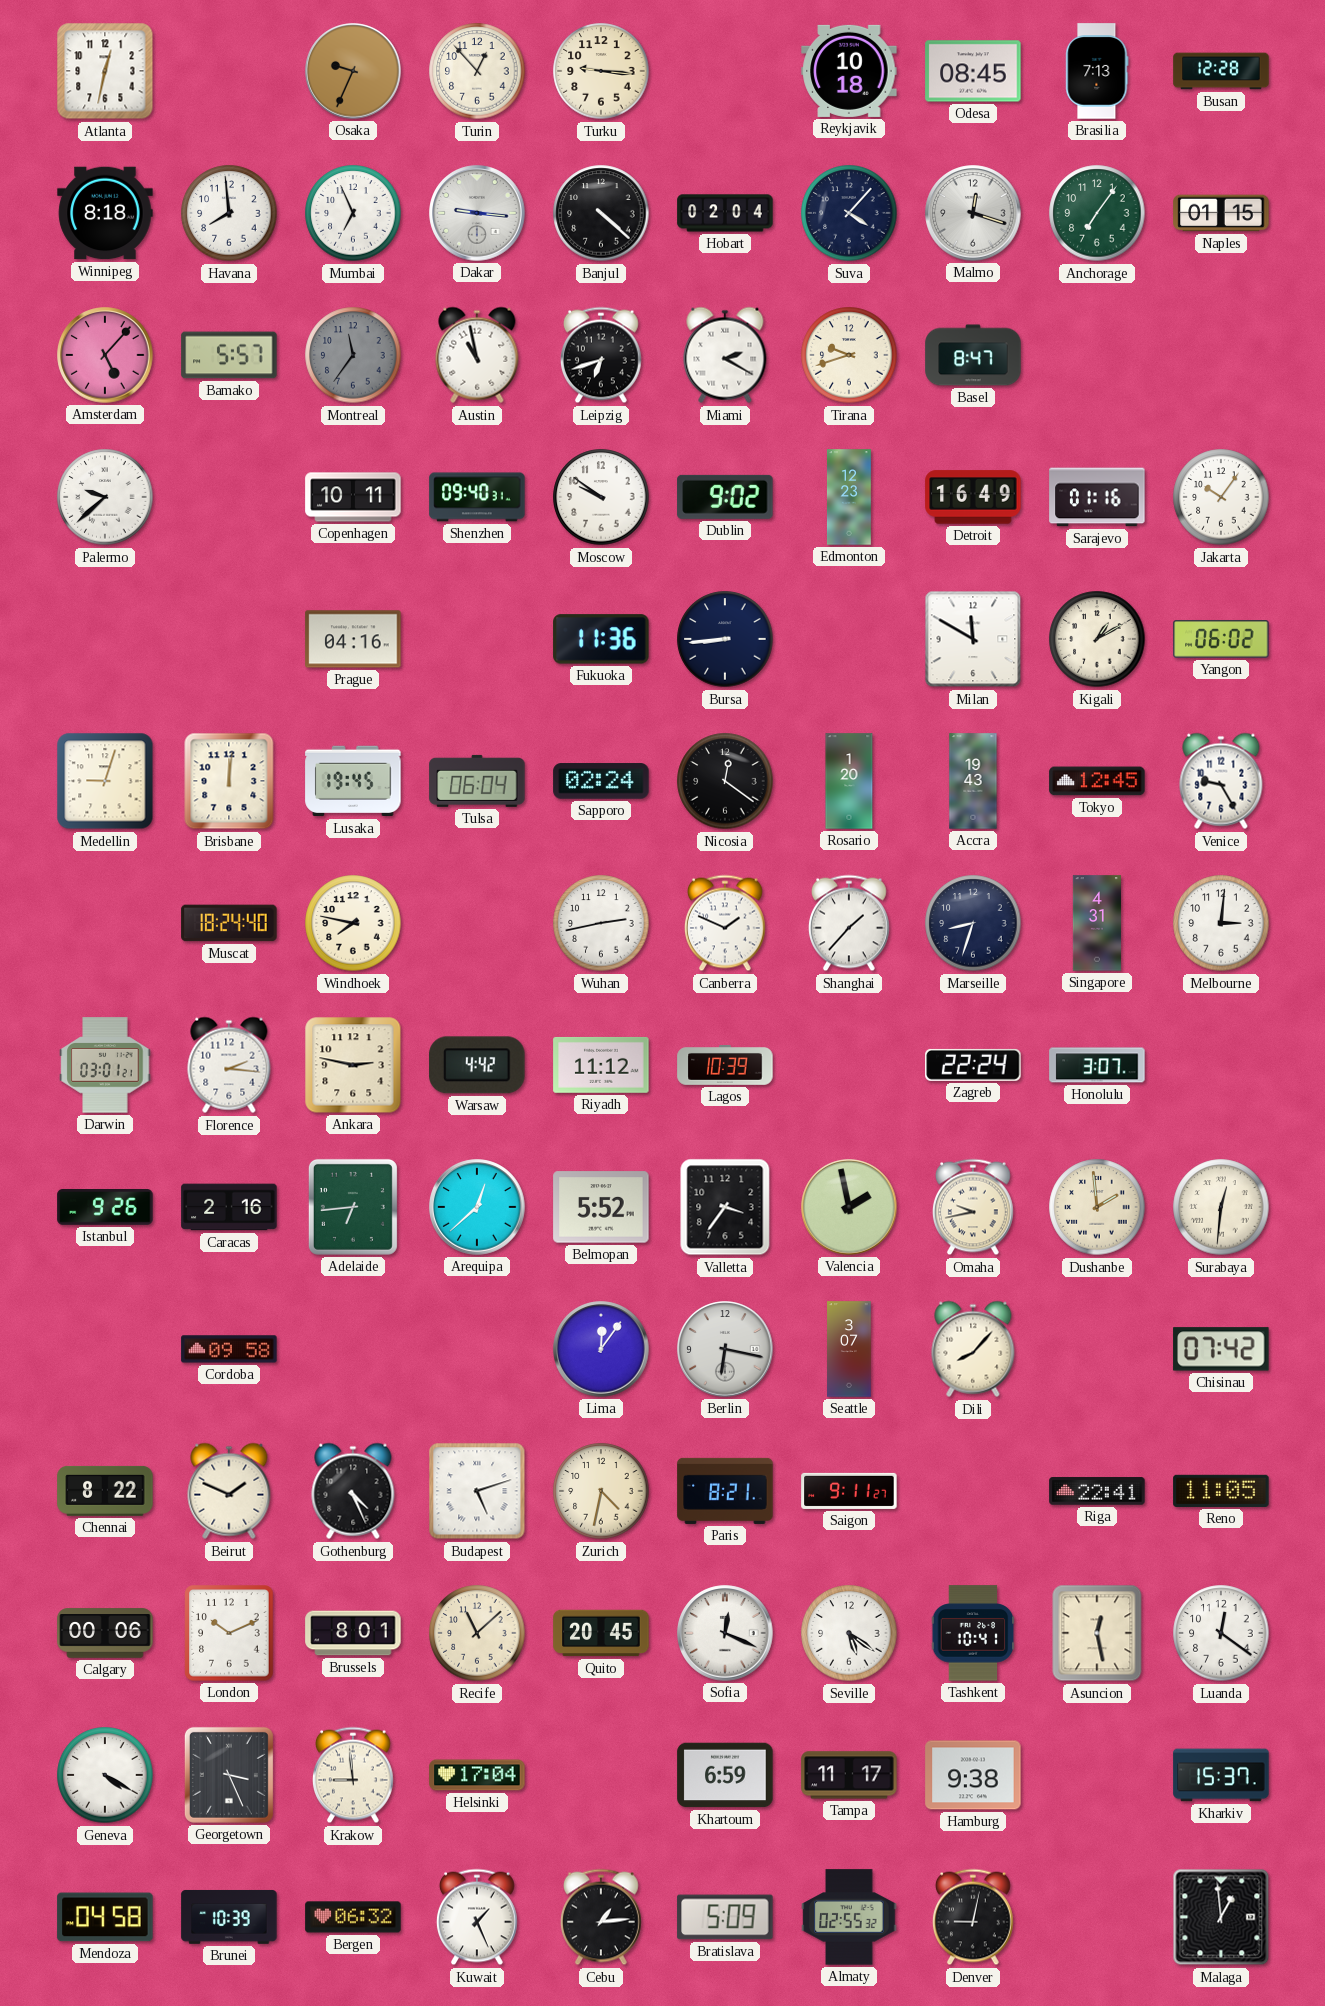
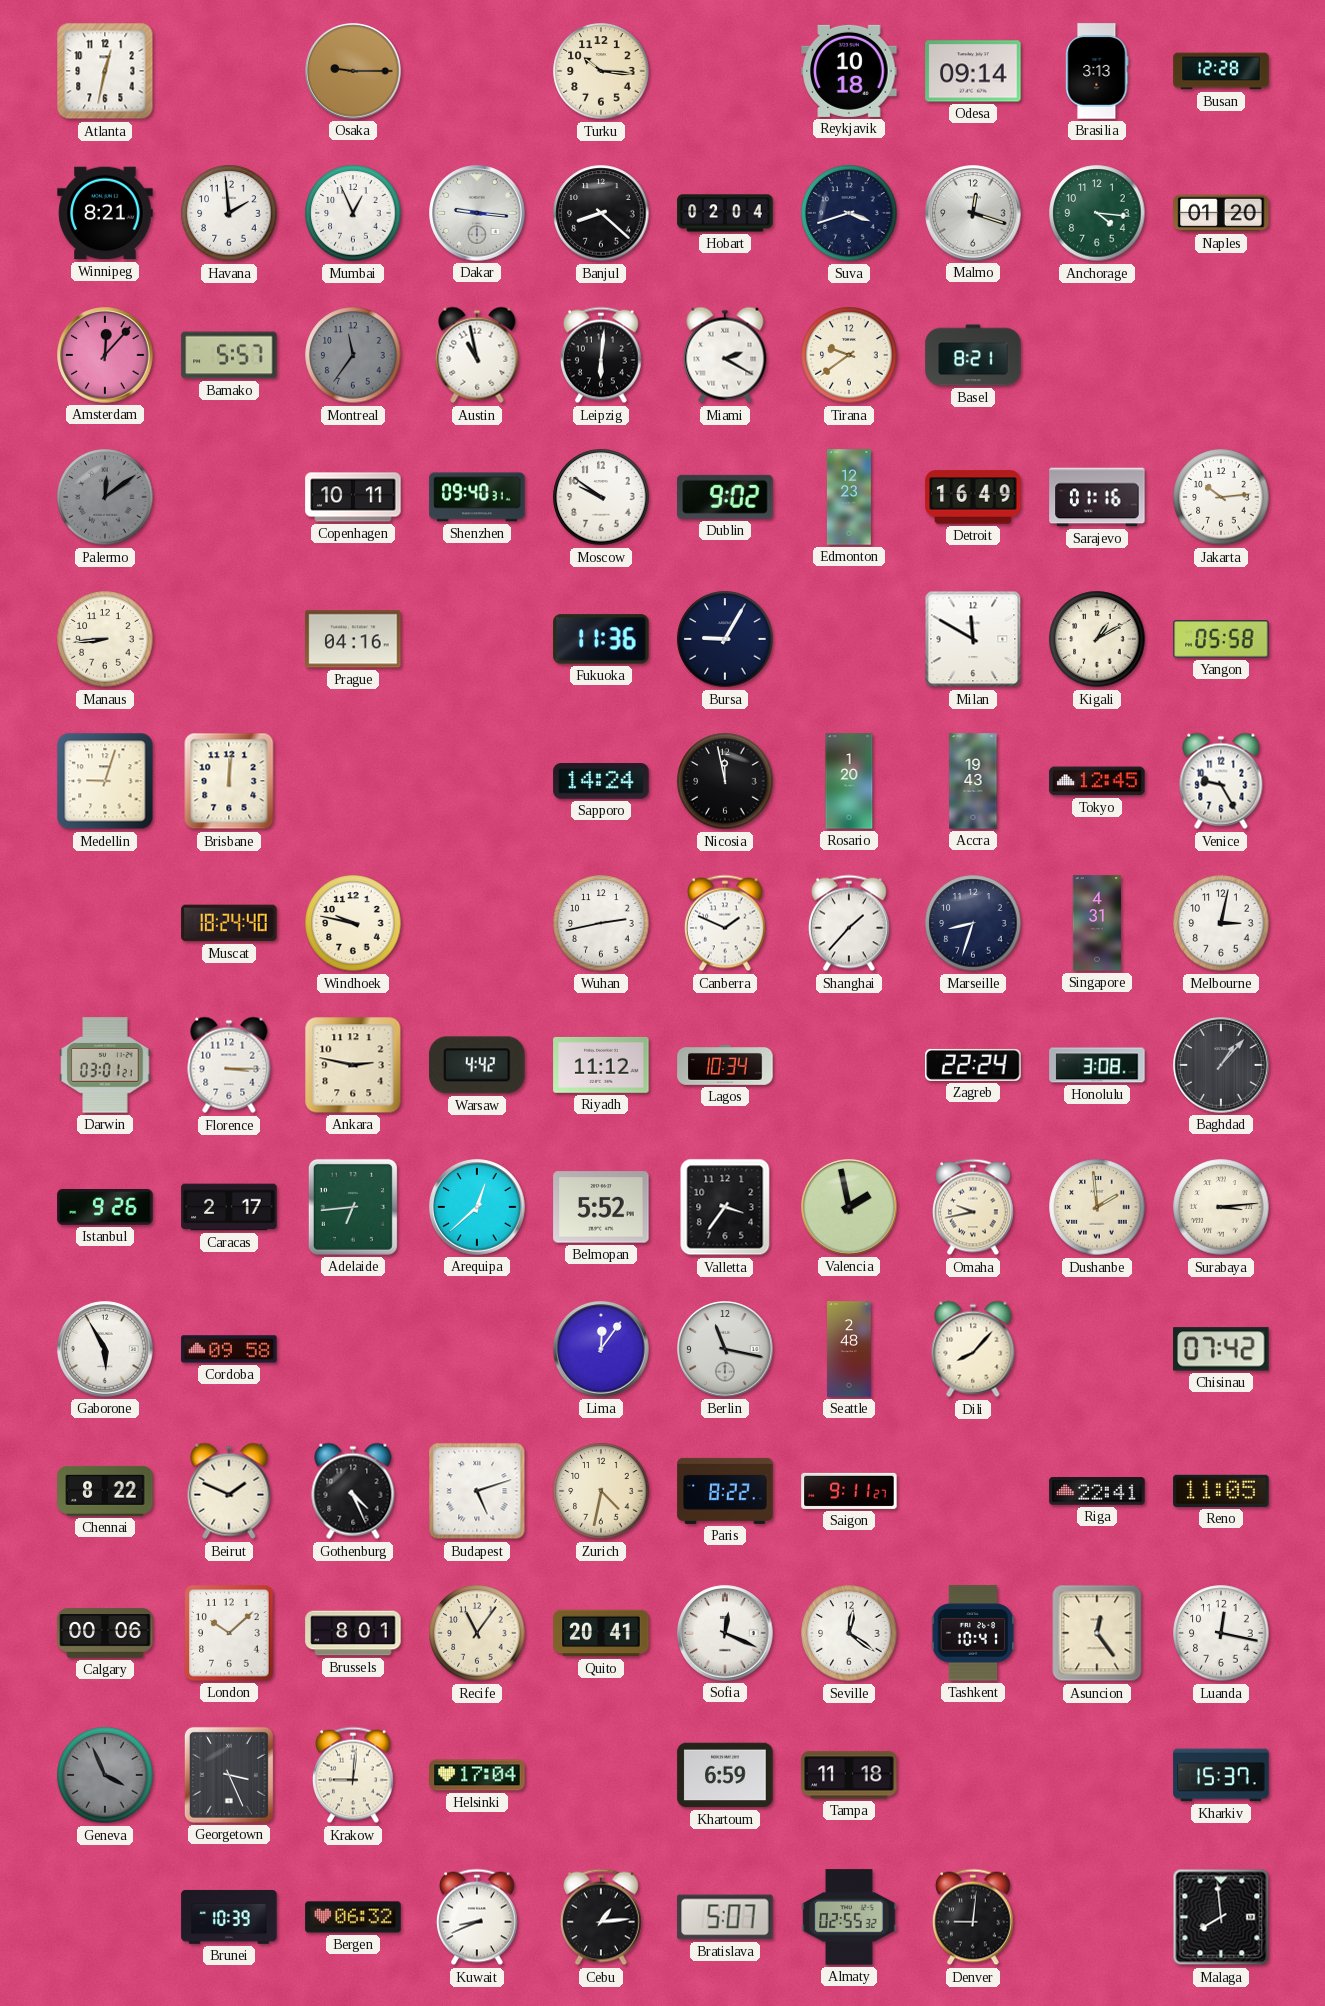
Osaka: 9:34 -> 9:15
Turin: 12:53 -> none
Turku: 9:16 -> 10:16
Odesa: 08:45 -> 09:14
Brasilia: 7:13 -> 3:13
Winnipeg: 8:18 -> 8:21
Havana: 7:59 -> 1:59
Mumbai: 6:56 -> 12:56
Banjul: 4:22 -> 8:22
Suva: 4:07 -> 3:42
Anchorage: 7:06 -> 4:16
Naples: 01:15 -> 01:20
Amsterdam: 5:07 -> 12:07
Leipzig: 6:42 -> 6:01
Tirana: 9:42 -> 9:39
Basel: 8:47 -> 8:21
Palermo: 9:38 -> 12:09
Palermo dial: white -> grey
Jakarta: 10:06 -> 10:14
Manaus: none -> 8:44
Bursa: 8:44 -> 9:05
Yangon: 06:02 -> 05:58
Lusaka: 19:45 -> none
Tulsa: 06:04 -> none
Sapporo: 02:24 -> 14:24
Nicosia: 12:21 -> 11:58
Windhoek: 7:47 -> 9:47
Melbourne: 3:01 -> 3:02
Florence: 2:16 -> 3:15
Lagos: 10:39 -> 10:34
Honolulu: 3:07 -> 3:08
Baghdad: none -> 1:07
Caracas: 2:16 -> 2:17
Surabaya: 12:31 -> 3:14
Gaborone: none -> 5:55
Berlin: 6:17 -> 11:17
Seattle: 3:07 -> 2:48
Paris: 8:21 -> 8:22
London: 10:11 -> 10:08
Recife: 11:08 -> 11:06
Quito: 20:45 -> 20:41
Seville: 5:21 -> 12:21
Asuncion: 12:28 -> 12:24
Luanda: 12:21 -> 12:17
Geneva: 4:20 -> 3:56
Geneva dial: white -> grey
Krakow: 8:59 -> 9:01
Tampa: 11:17 -> 11:18
Hamburg: 9:38 -> none
Mendoza: 04:58 -> none
Kuwait: 1:26 -> 8:41
Bratislava: 5:09 -> 5:07
Denver: 9:02 -> 9:01
Malaga: 12:59 -> 7:59
